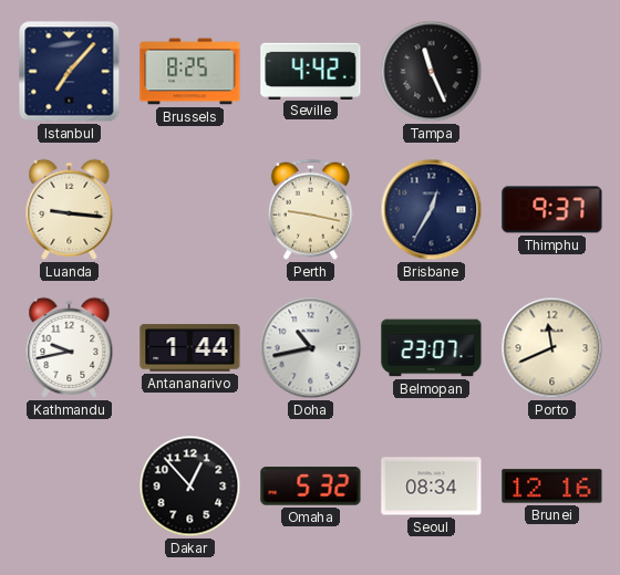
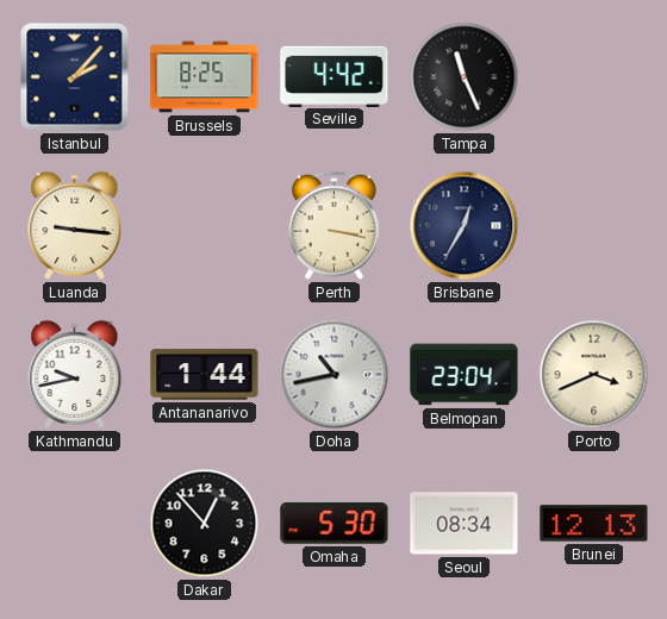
Istanbul: 7:07 -> 2:07
Perth: 9:17 -> 3:17
Thimphu: 9:37 -> none
Belmopan: 23:07 -> 23:04
Porto: 11:41 -> 3:41
Omaha: 5:32 -> 5:30
Brunei: 12:16 -> 12:13
